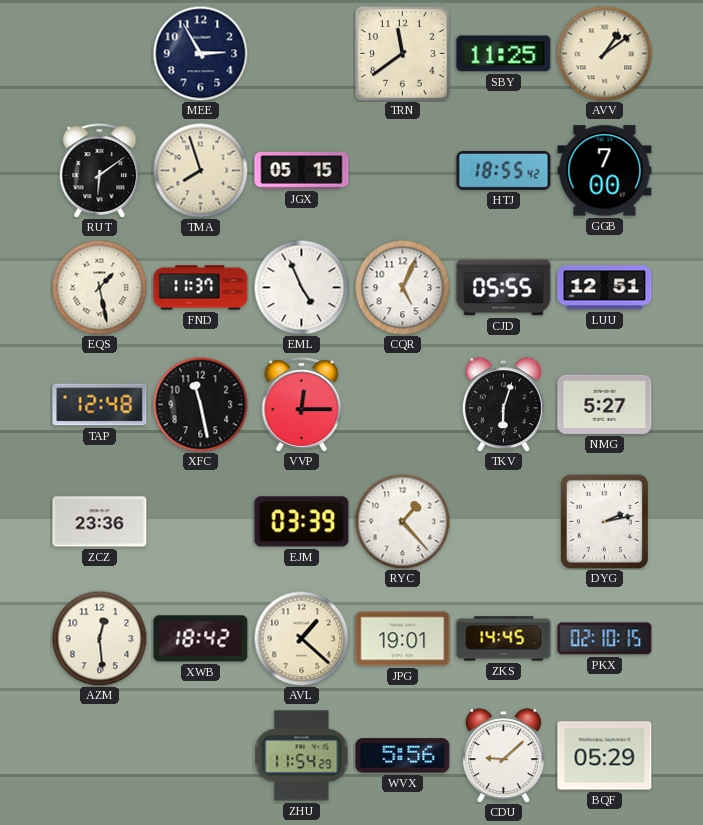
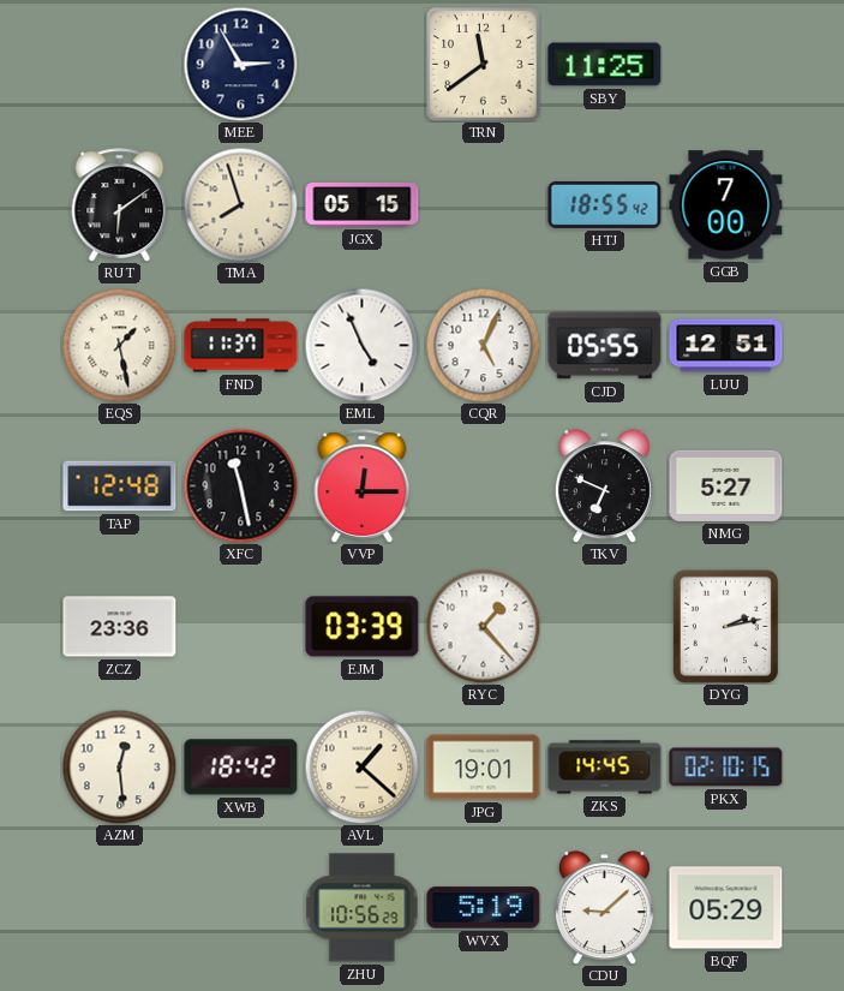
AVV: 1:09 -> none
TKV: 6:03 -> 6:49
ZHU: 11:54 -> 10:56
WVX: 5:56 -> 5:19
